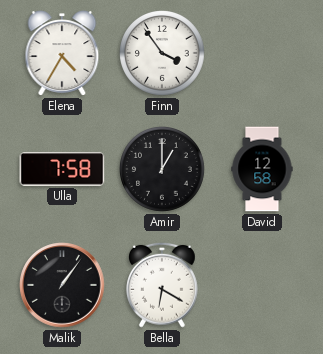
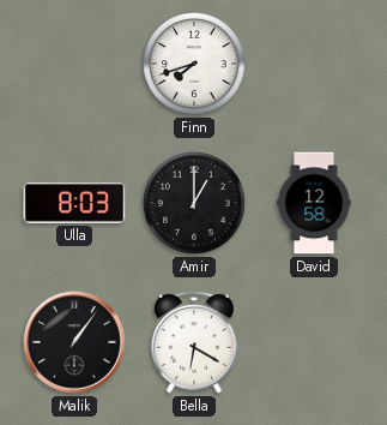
Elena: 4:35 -> none
Finn: 3:54 -> 7:42
Ulla: 7:58 -> 8:03
